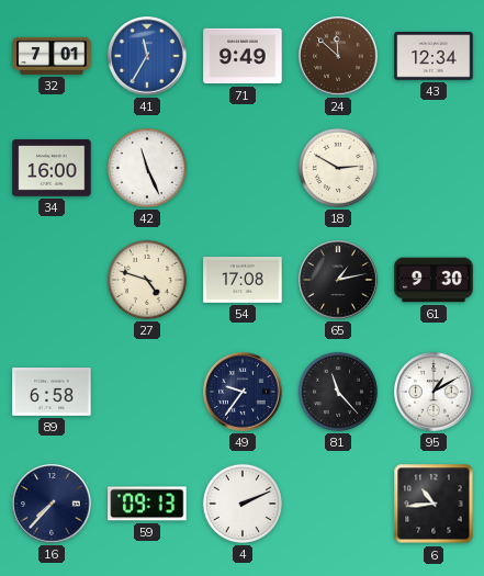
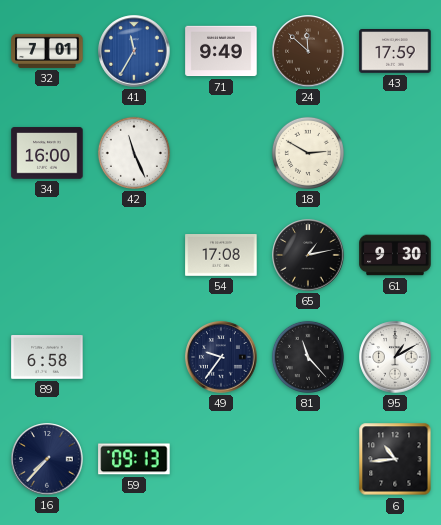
43: 12:34 -> 17:59
27: 4:48 -> none
4: 2:11 -> none
